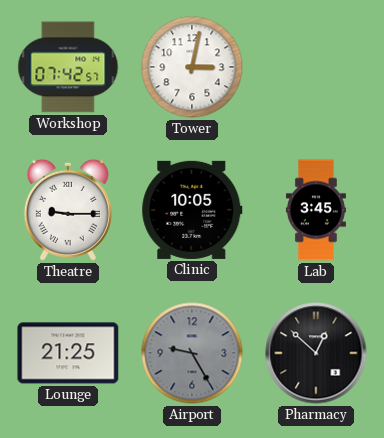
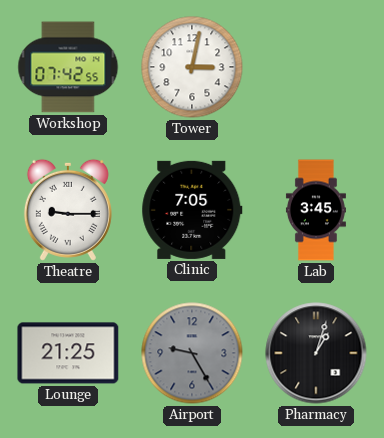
Workshop: 07:42:57 -> 07:42:55
Clinic: 10:05 -> 7:05
Pharmacy: 12:52 -> 1:03
